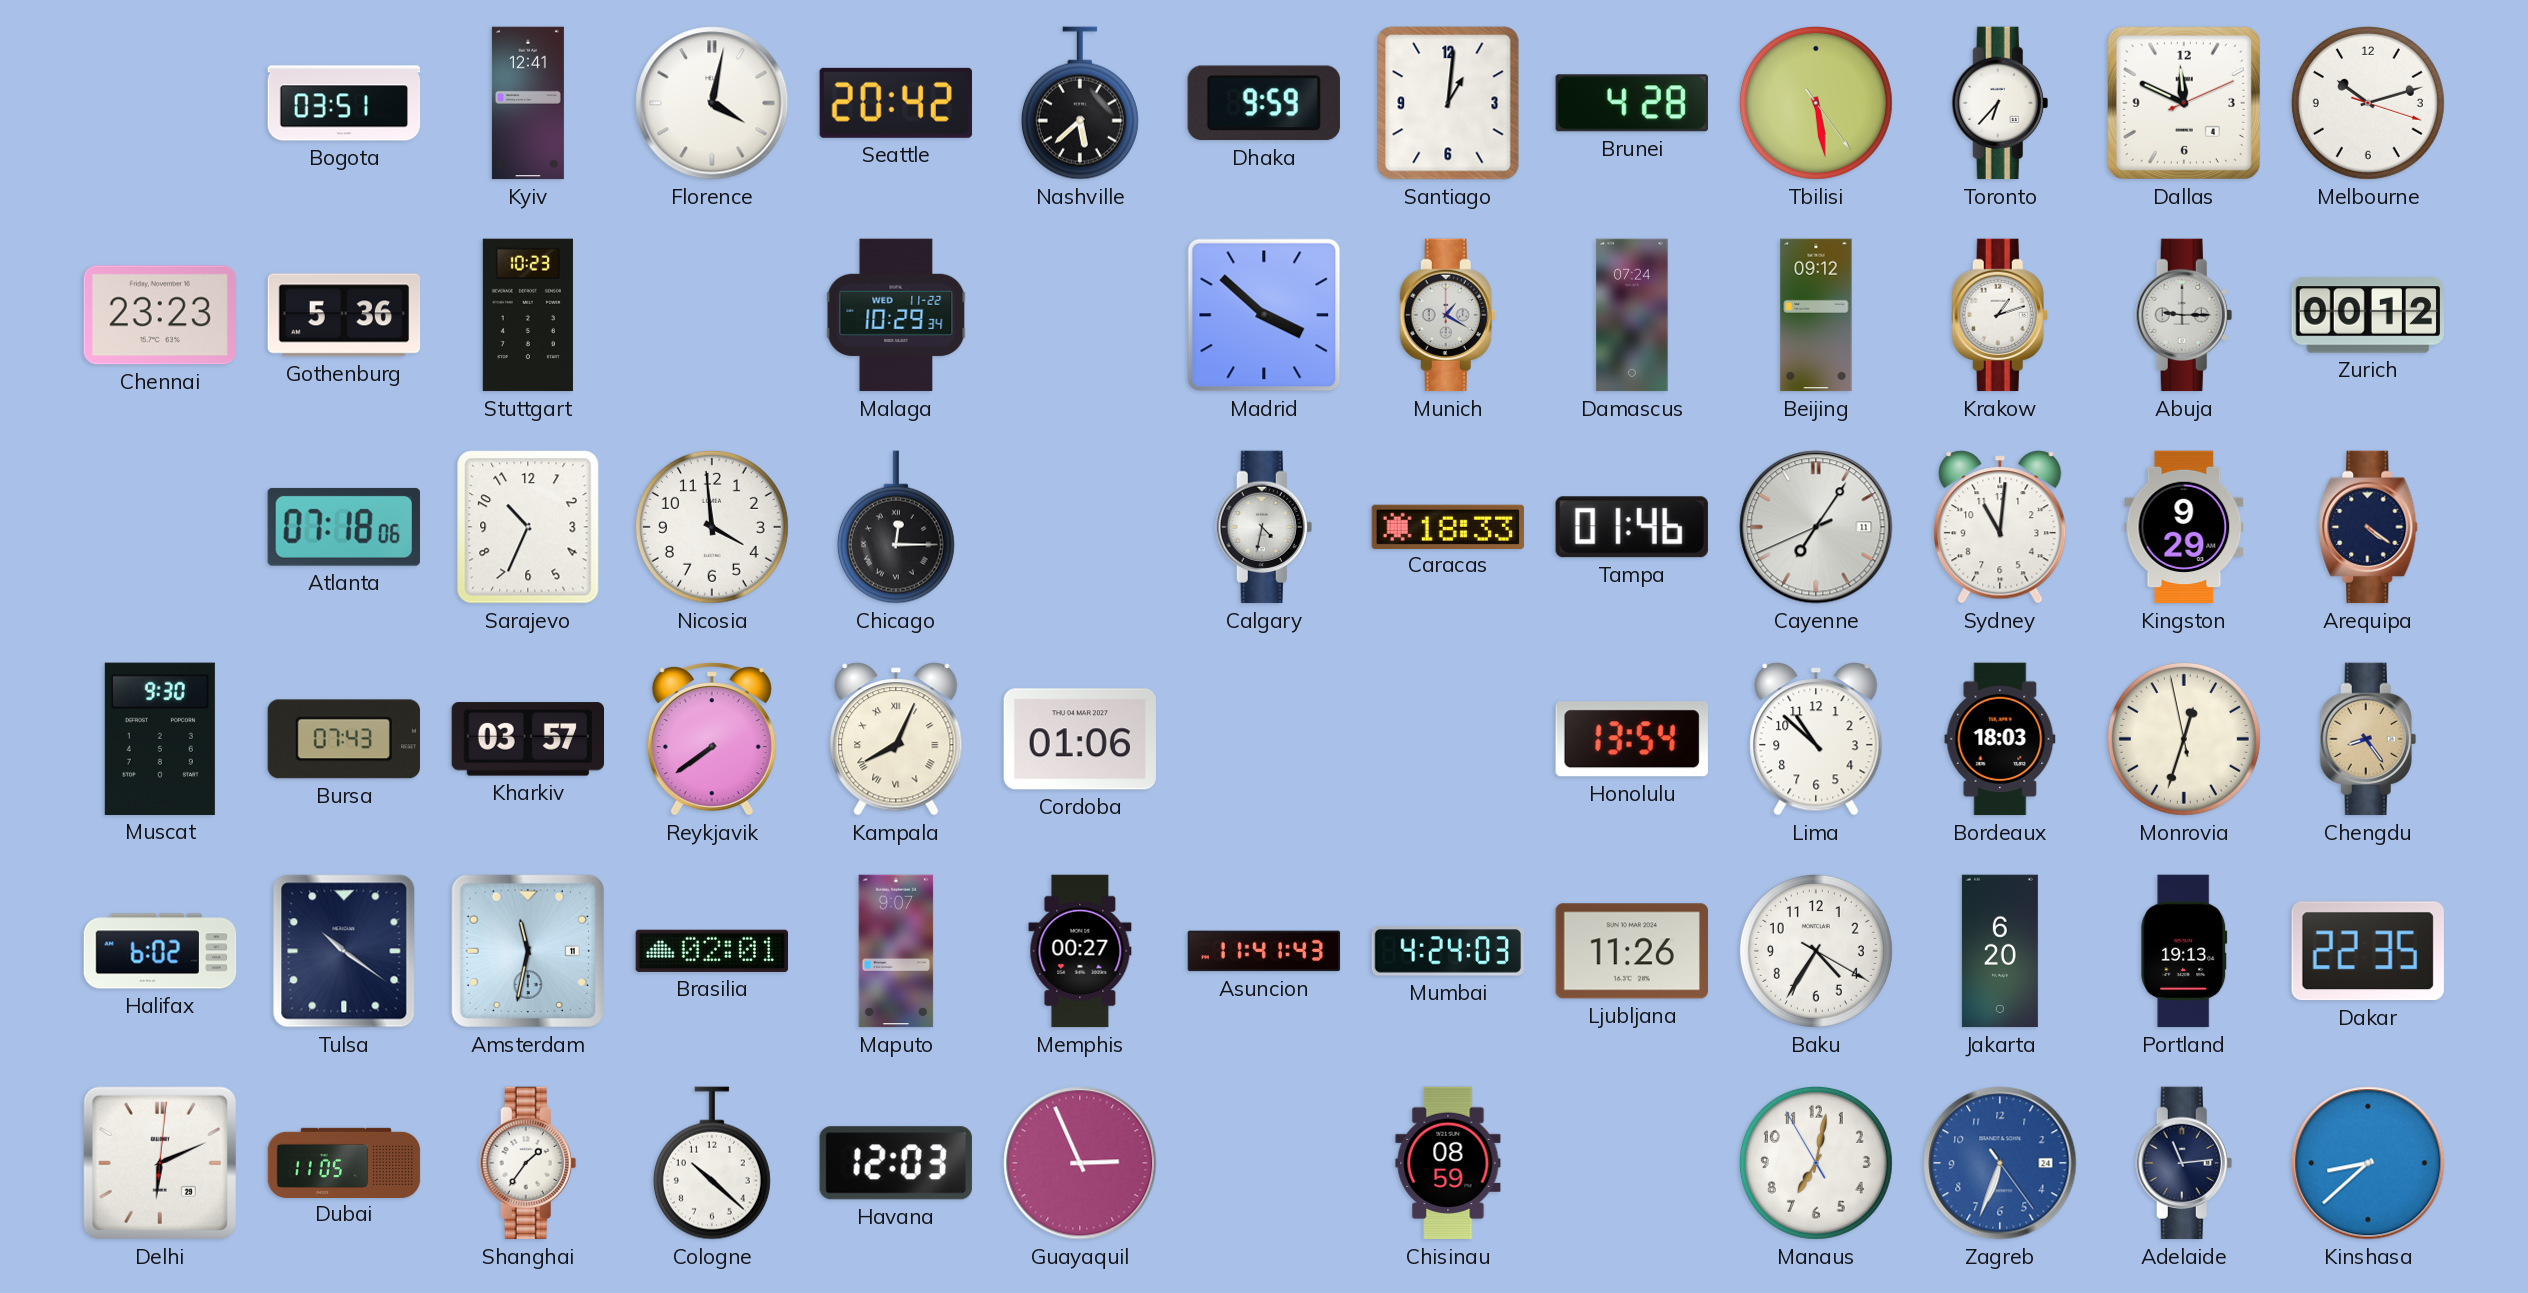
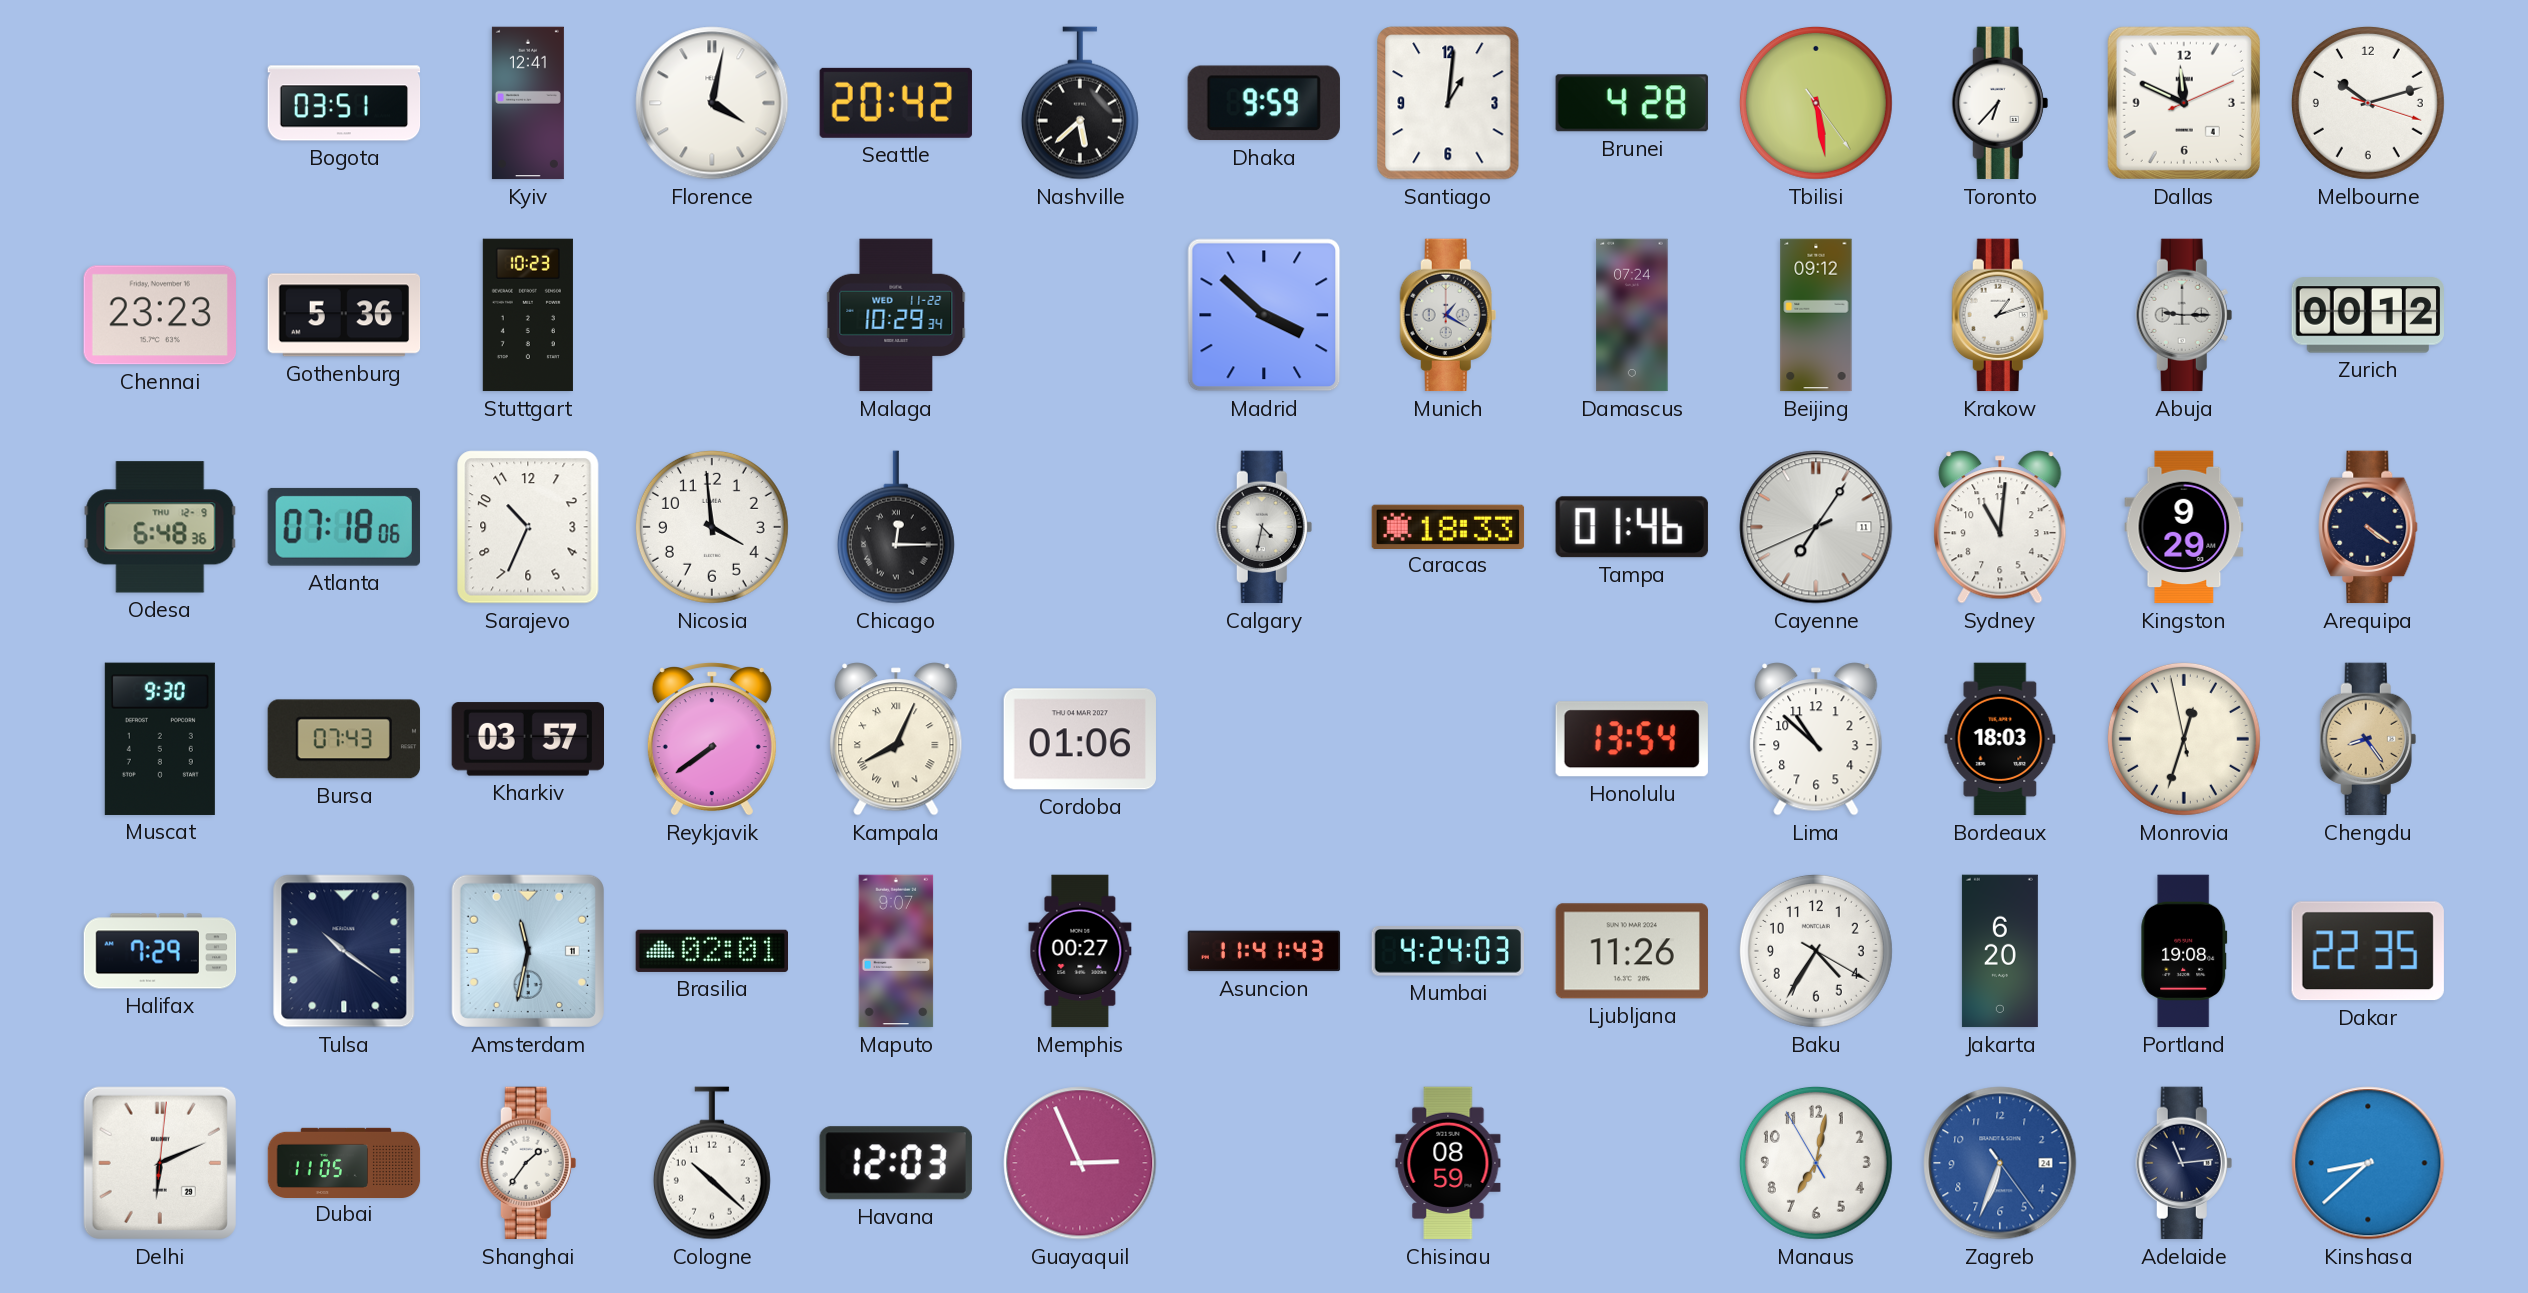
Odesa: none -> 6:48
Halifax: 6:02 -> 7:29
Portland: 19:13 -> 19:08
